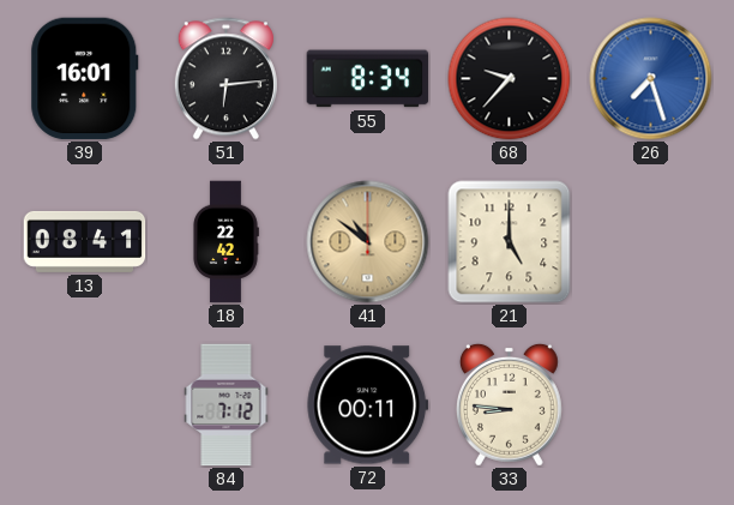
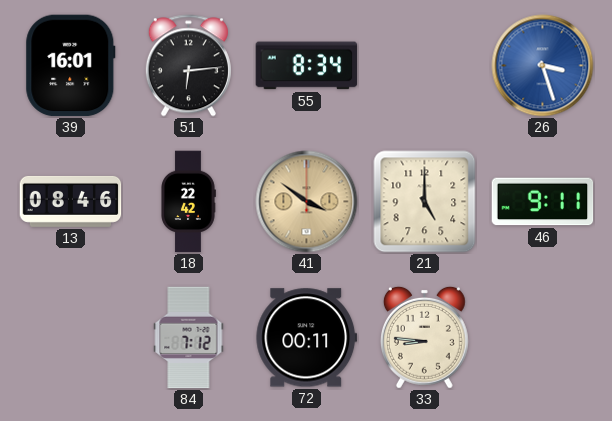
68: 9:37 -> none
26: 7:27 -> 3:27
13: 08:41 -> 08:46
41: 10:51 -> 3:51
46: none -> 9:11
